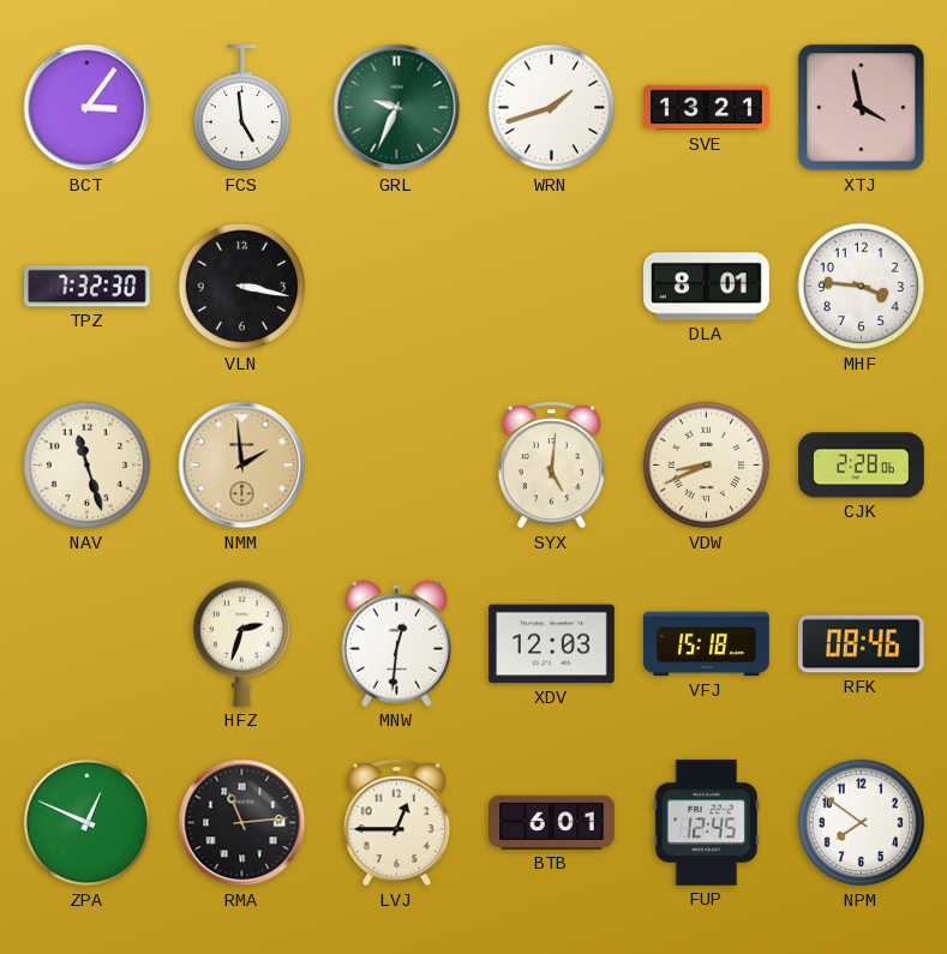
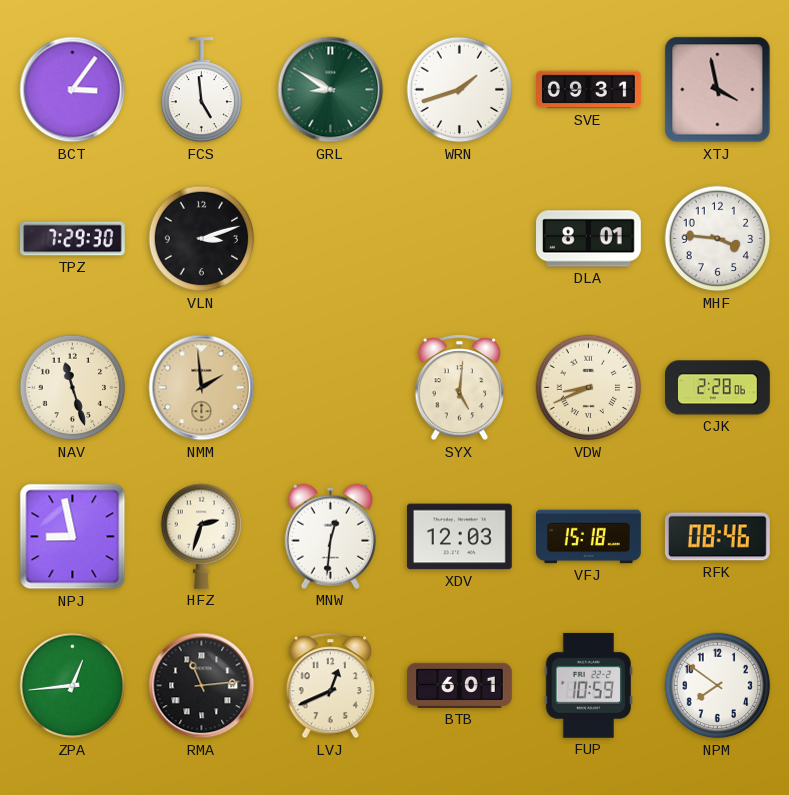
GRL: 9:34 -> 8:50
SVE: 13:21 -> 09:31
TPZ: 7:32 -> 7:29
VLN: 3:17 -> 3:12
NPJ: none -> 8:58
ZPA: 12:49 -> 12:44
LVJ: 12:45 -> 12:41
FUP: 12:45 -> 10:59
